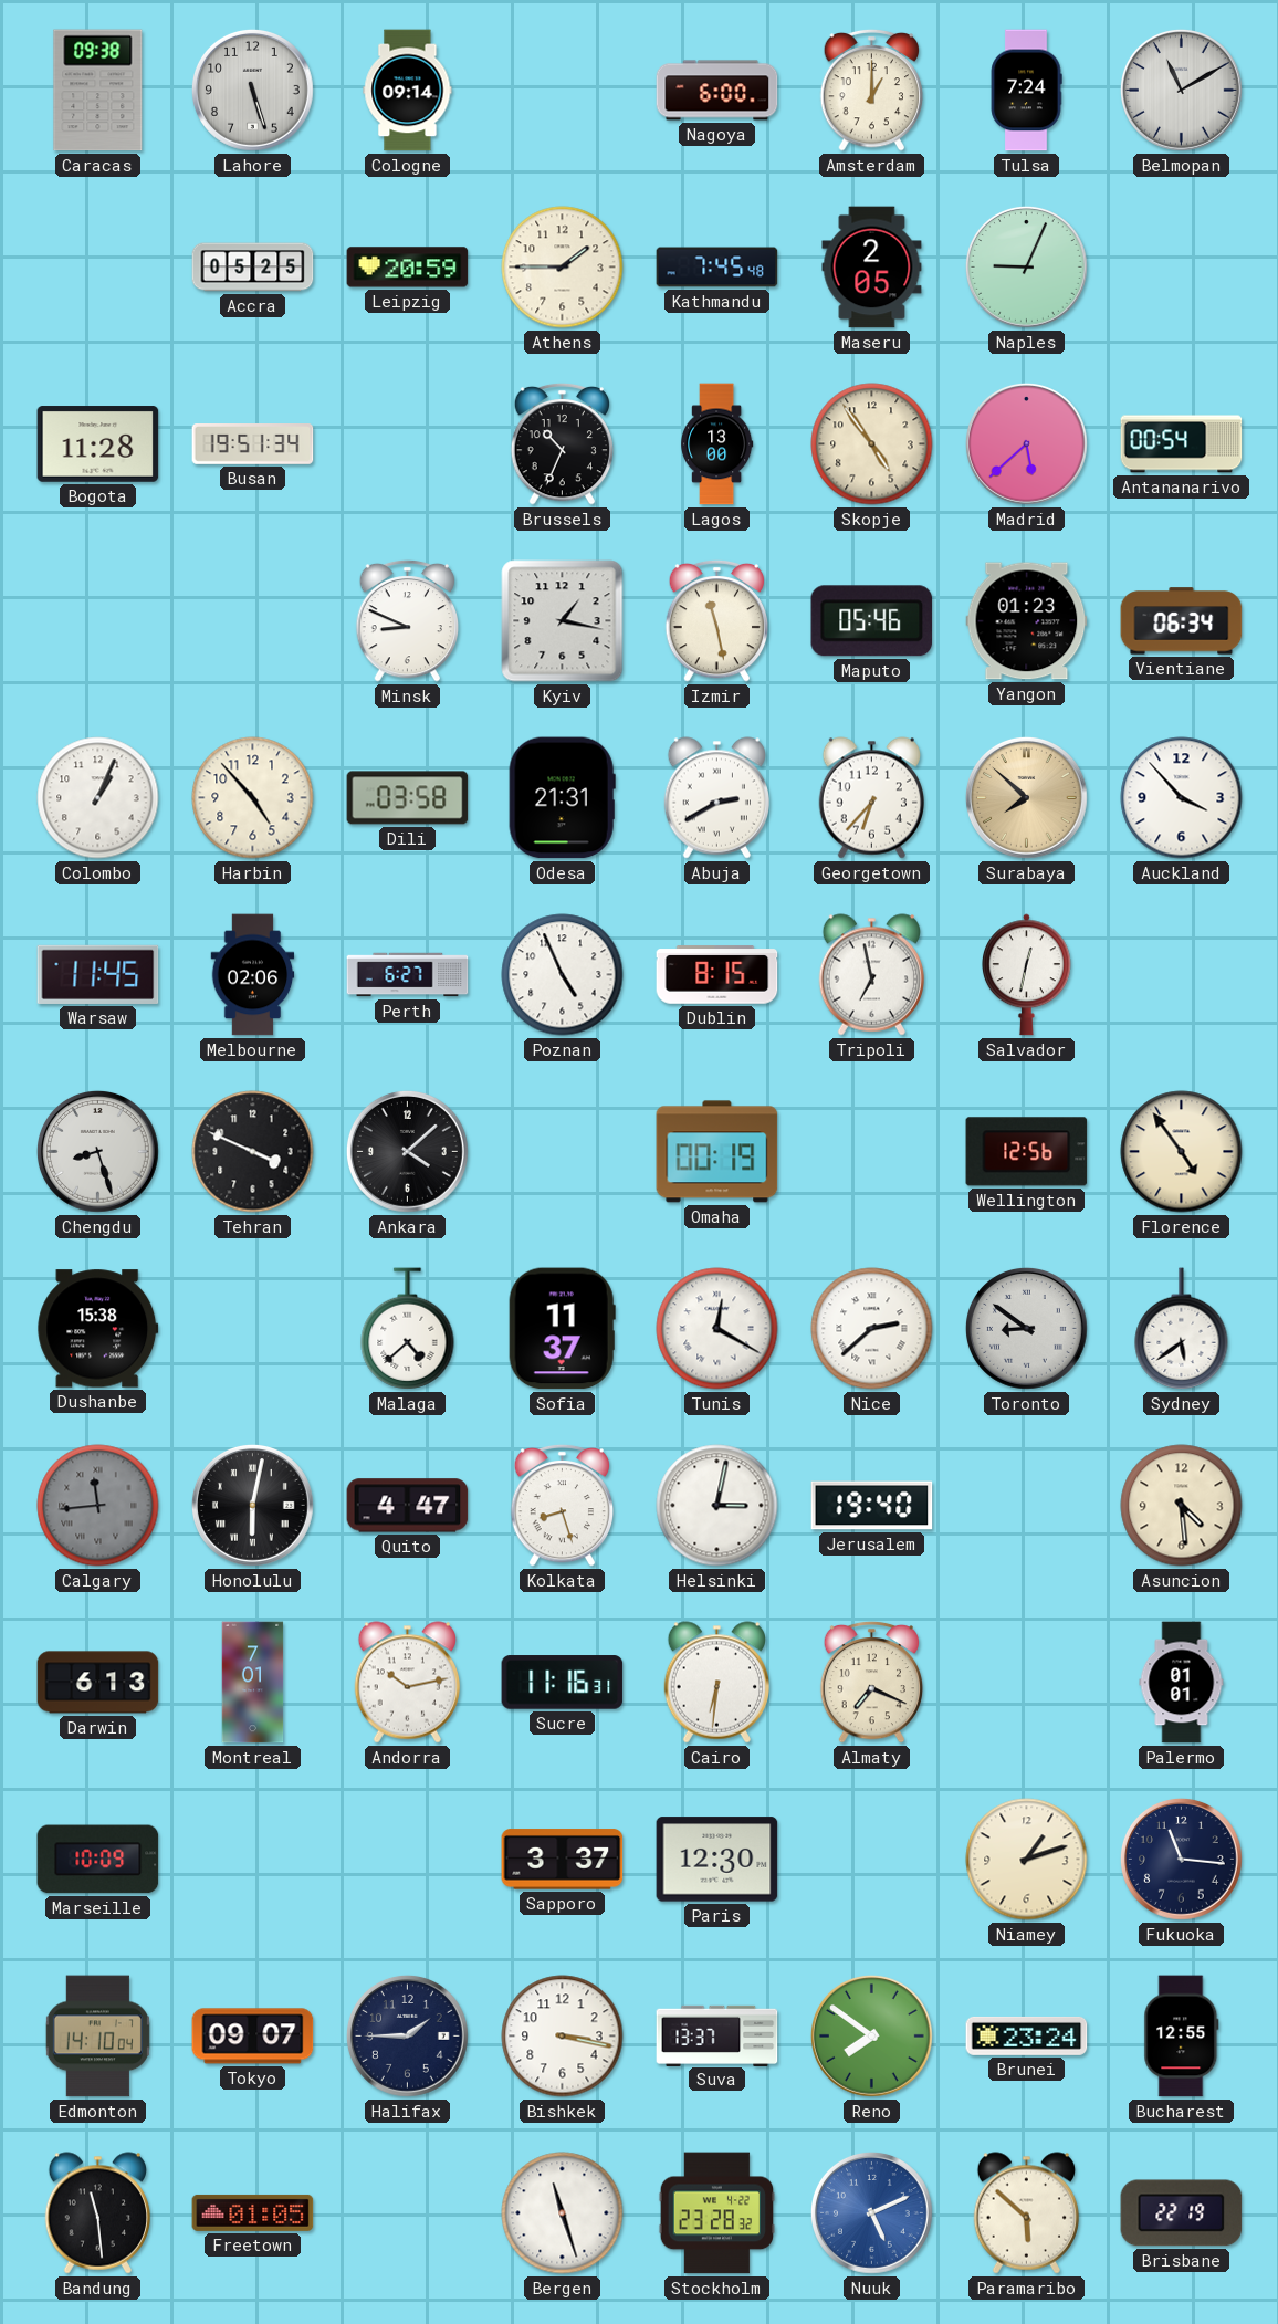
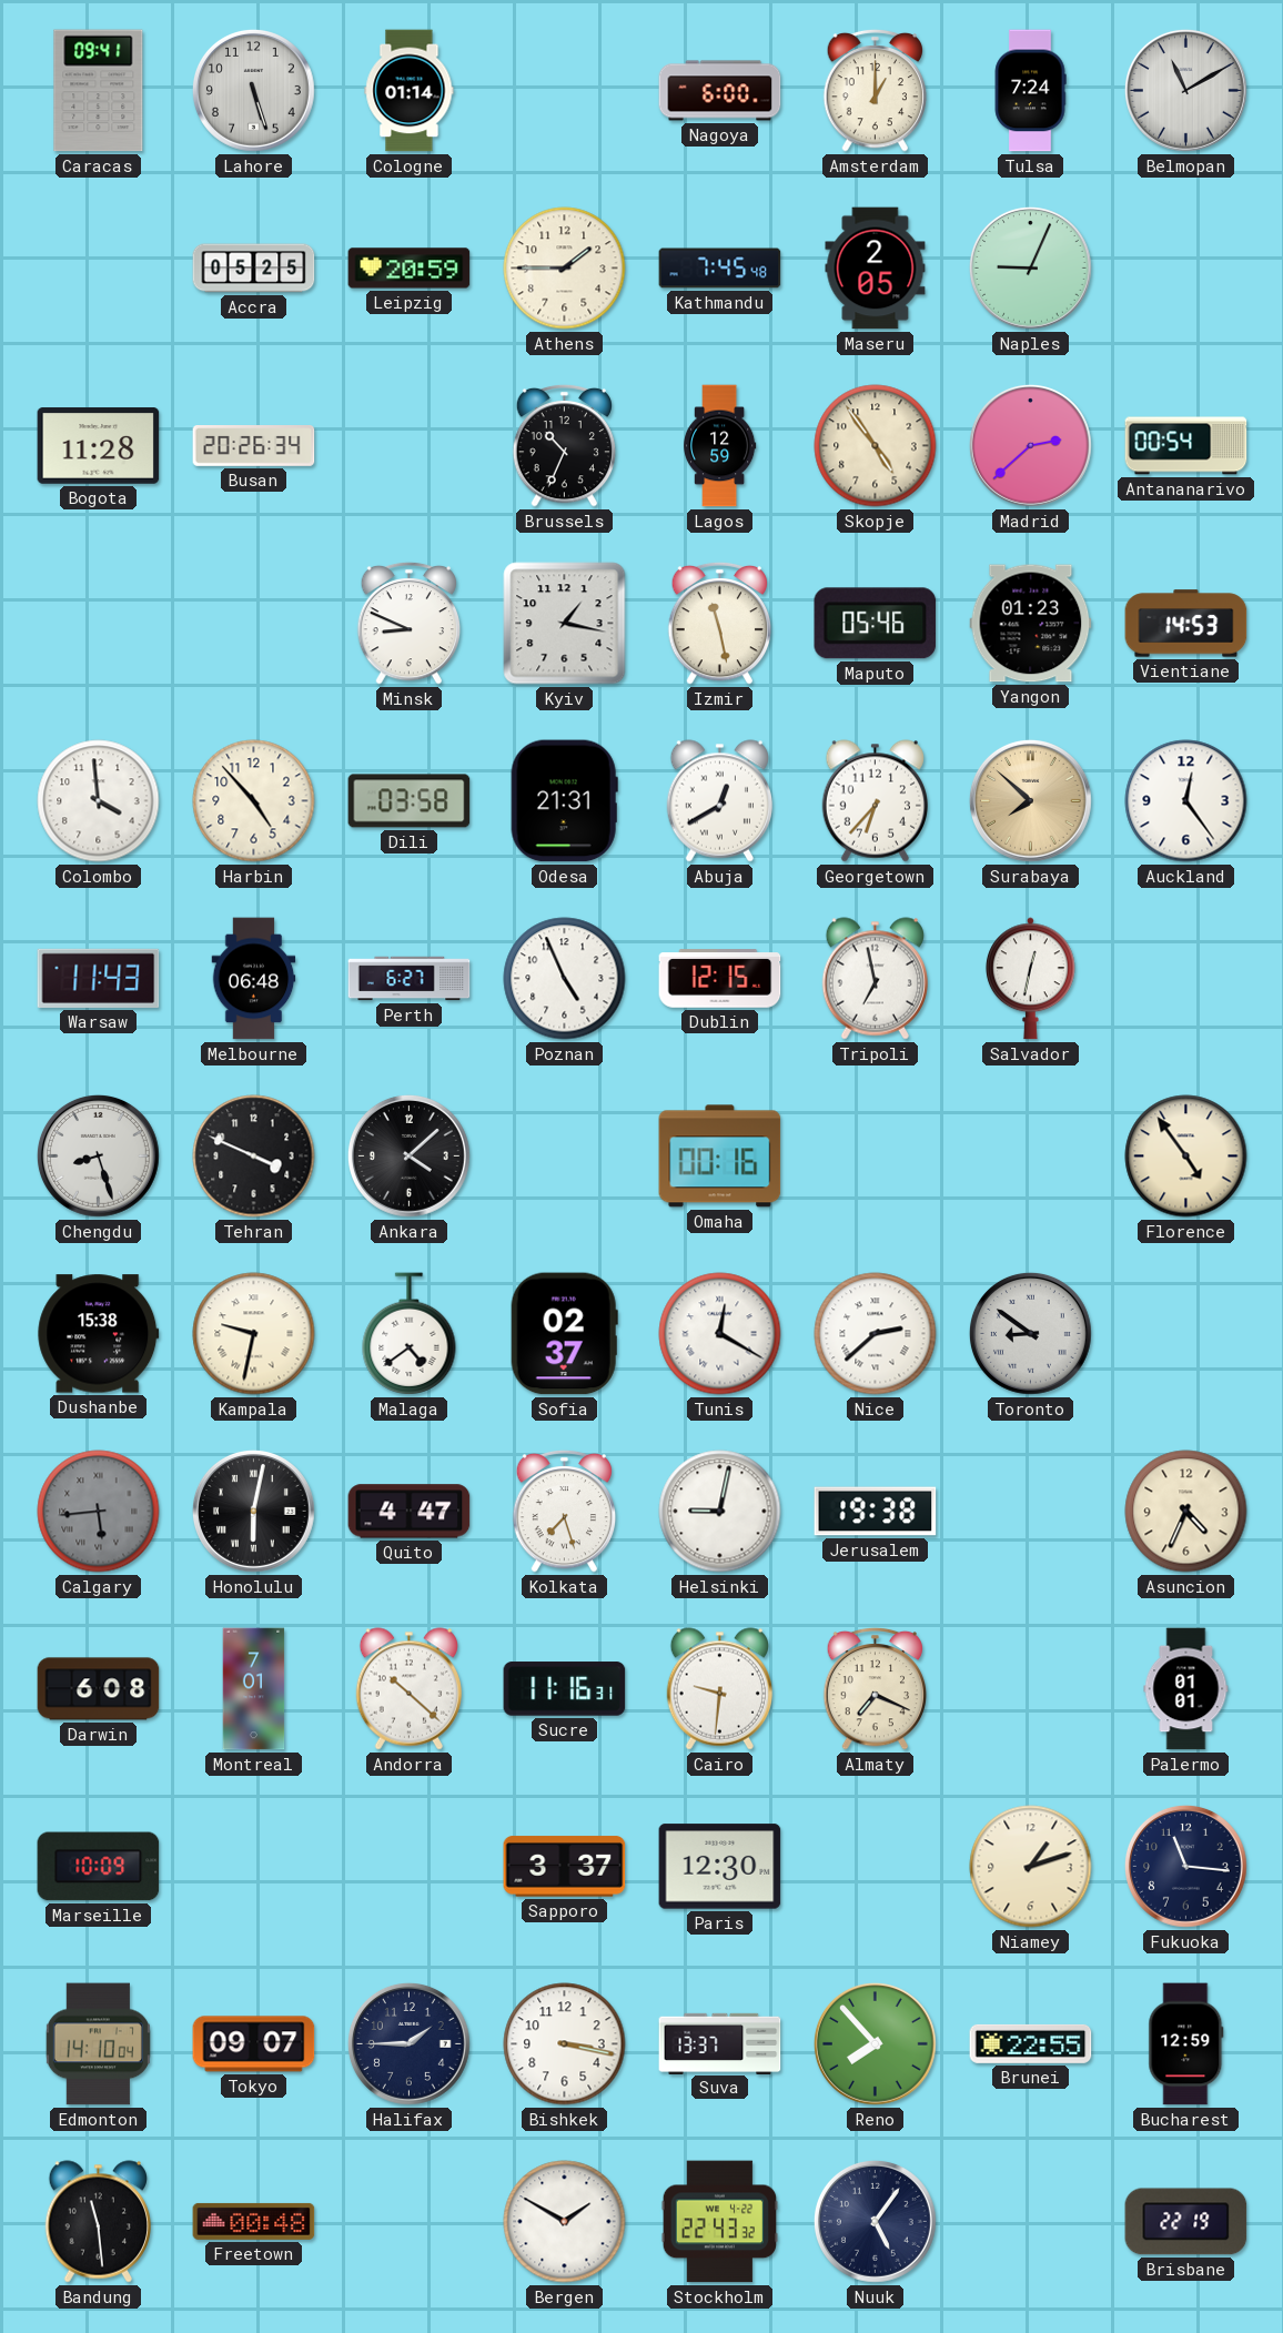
Caracas: 09:38 -> 09:41
Cologne: 09:14 -> 01:14
Busan: 19:51 -> 20:26
Lagos: 13:00 -> 12:59
Madrid: 5:38 -> 2:38
Vientiane: 06:34 -> 14:53
Colombo: 1:04 -> 3:59
Abuja: 2:40 -> 12:40
Auckland: 3:53 -> 12:24
Warsaw: 11:45 -> 11:43
Melbourne: 02:06 -> 06:48
Dublin: 8:15 -> 12:15
Omaha: 00:19 -> 00:16
Wellington: 12:56 -> none
Kampala: none -> 9:32
Malaga: 4:38 -> 4:39
Sofia: 11:37 -> 02:37
Sydney: 5:39 -> none
Calgary: 11:44 -> 5:44
Kolkata: 8:27 -> 7:27
Helsinki: 3:02 -> 9:02
Jerusalem: 19:40 -> 19:38
Asuncion: 4:29 -> 4:34
Darwin: 6:13 -> 6:08
Andorra: 10:13 -> 10:22
Cairo: 6:31 -> 9:31
Reno: 7:51 -> 7:53
Brunei: 23:24 -> 22:55
Bucharest: 12:55 -> 12:59
Freetown: 01:05 -> 00:48
Bergen: 11:27 -> 1:50
Stockholm: 23:28 -> 22:43
Nuuk: 5:11 -> 5:06
Nuuk dial: blue -> navy
Paramaribo: 5:52 -> none
